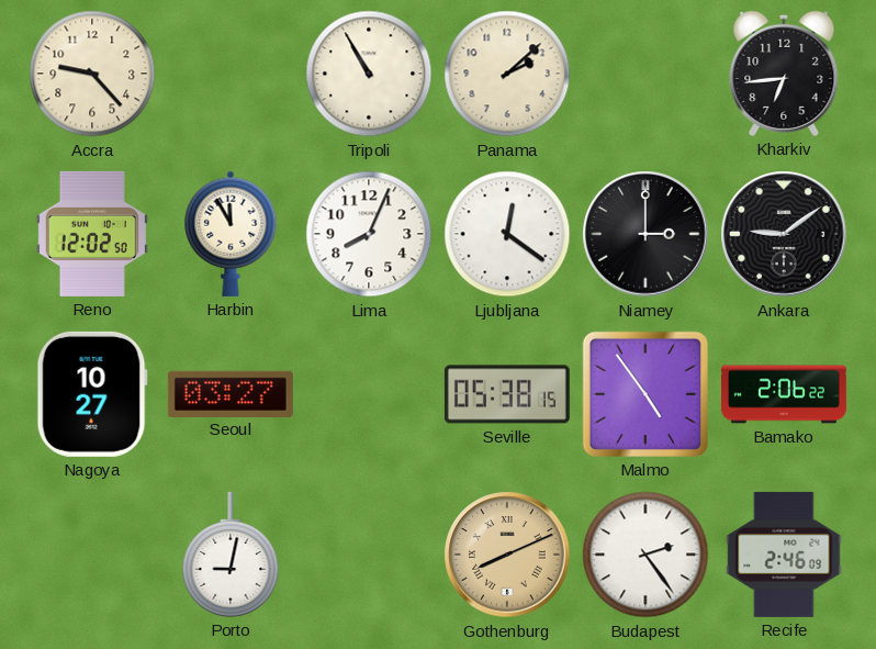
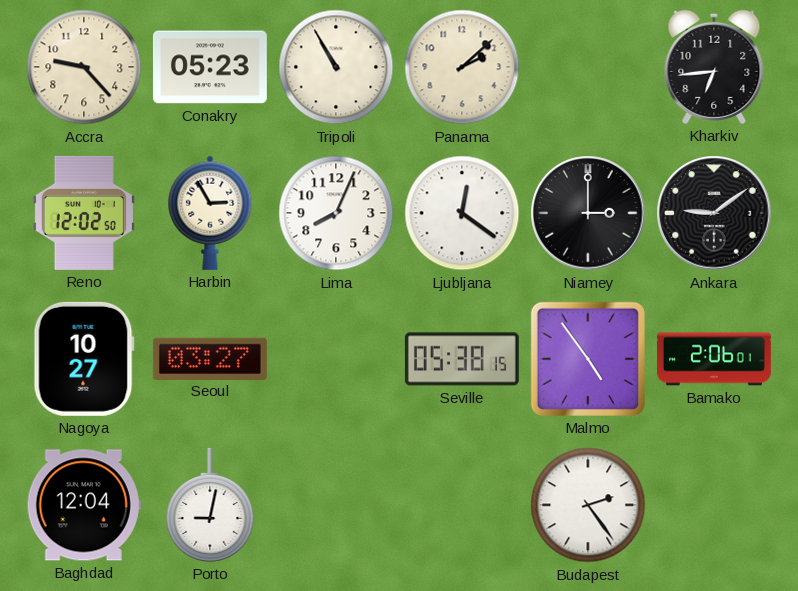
Conakry: none -> 05:23
Harbin: 11:55 -> 2:55
Bamako: 2:06:22 -> 2:06:01
Baghdad: none -> 12:04
Gothenburg: 8:11 -> none
Recife: 2:46 -> none
